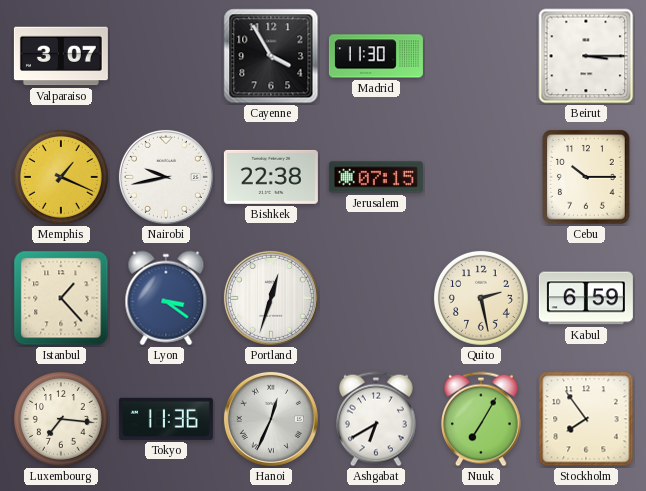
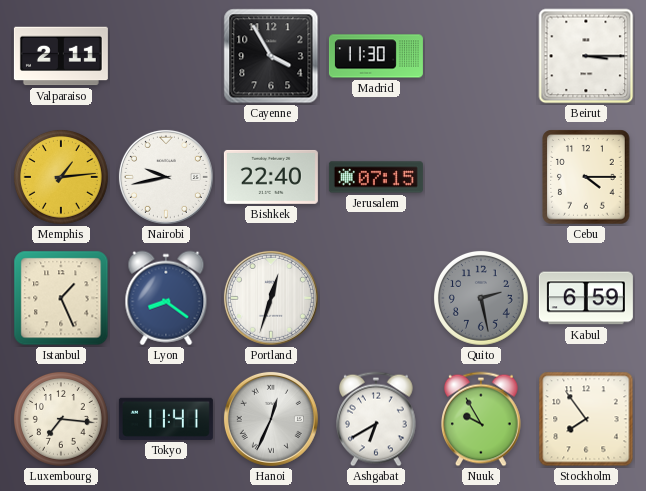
Valparaiso: 3:07 -> 2:11
Memphis: 1:19 -> 1:14
Bishkek: 22:38 -> 22:40
Cebu: 10:15 -> 4:15
Istanbul: 1:23 -> 1:26
Lyon: 3:21 -> 8:21
Quito dial: cream -> grey
Tokyo: 11:36 -> 11:41
Nuuk: 7:05 -> 9:55
